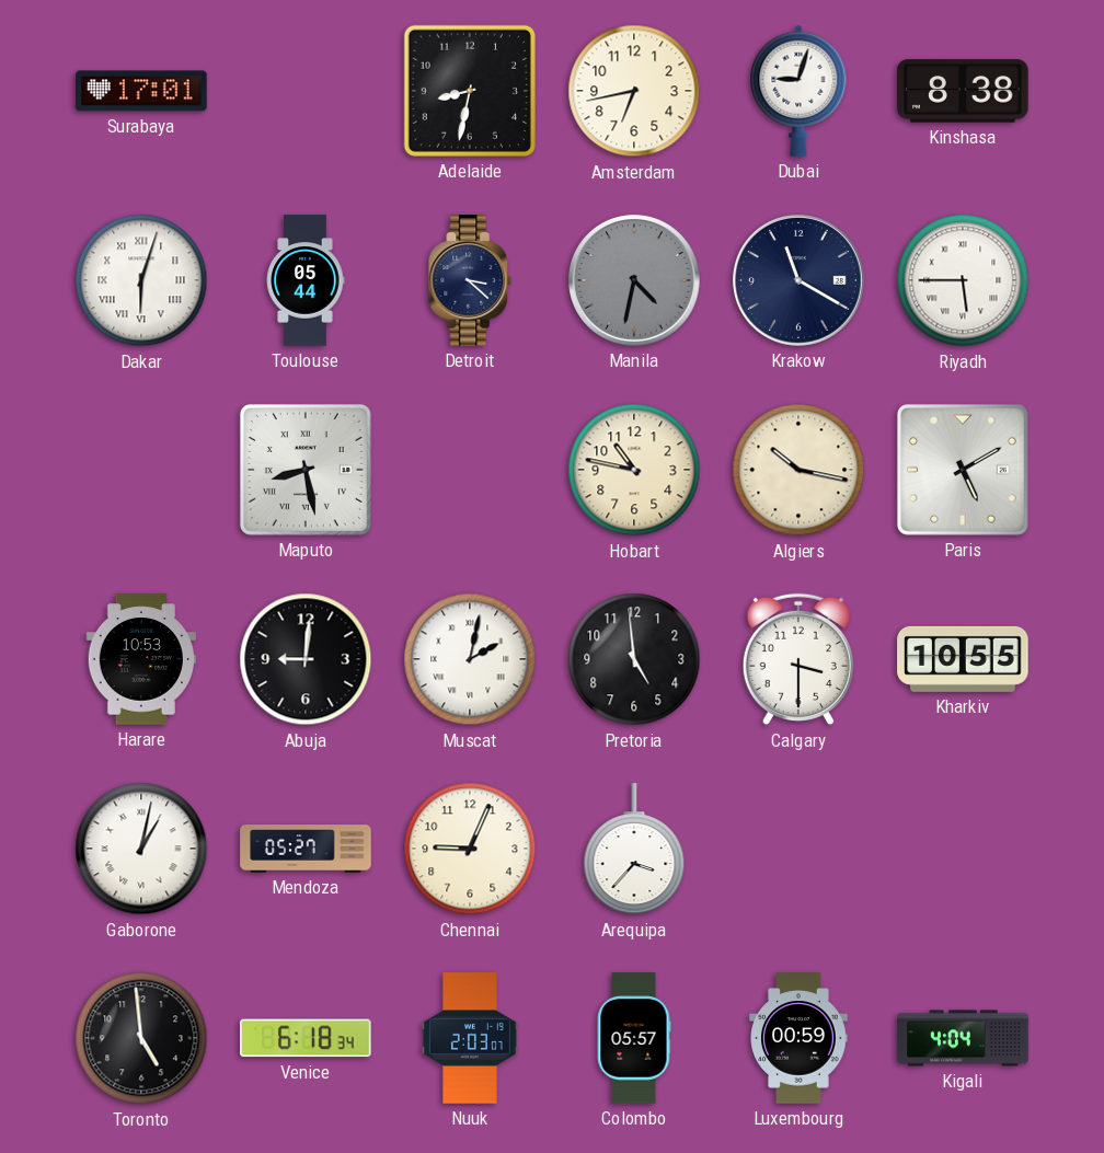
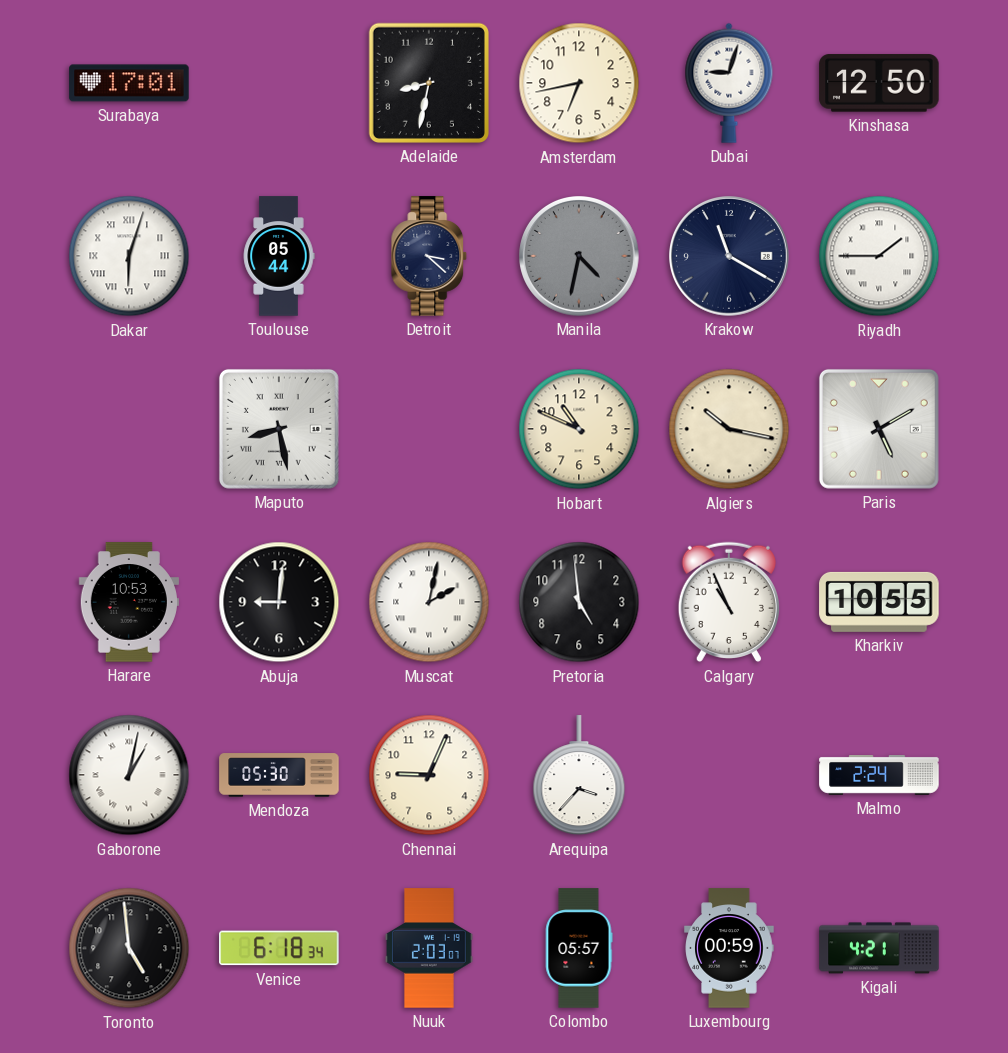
Kinshasa: 8:38 -> 12:50
Riyadh: 5:45 -> 1:45
Hobart: 10:47 -> 10:49
Calgary: 3:30 -> 10:56
Mendoza: 05:27 -> 05:30
Malmo: none -> 2:24
Kigali: 4:04 -> 4:21
